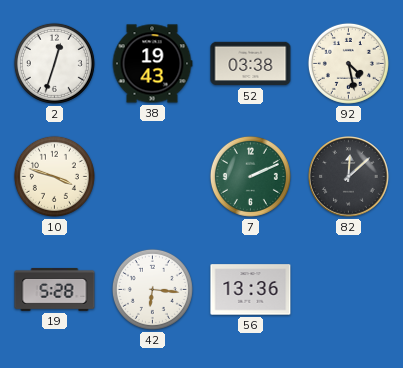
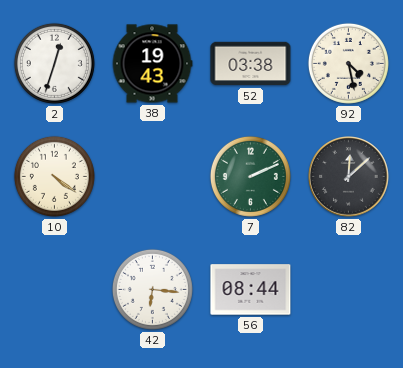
10: 3:48 -> 4:21
19: 5:28 -> none
56: 13:36 -> 08:44
